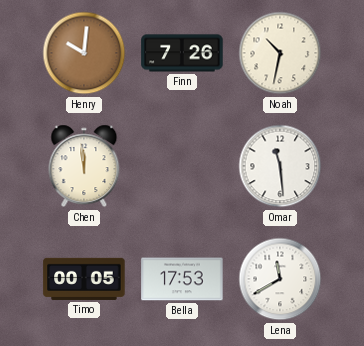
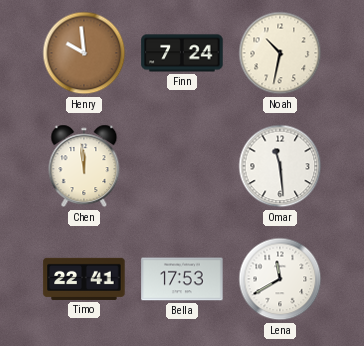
Henry: 10:01 -> 9:59
Finn: 7:26 -> 7:24
Timo: 00:05 -> 22:41
